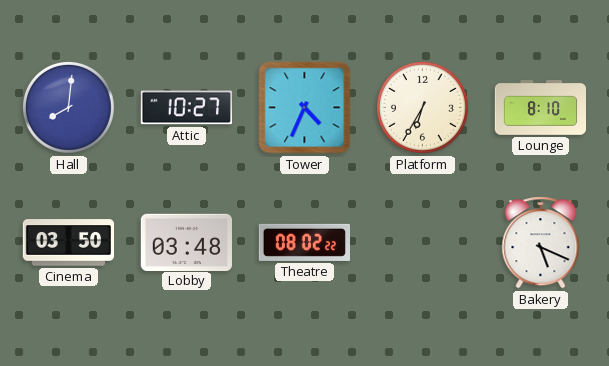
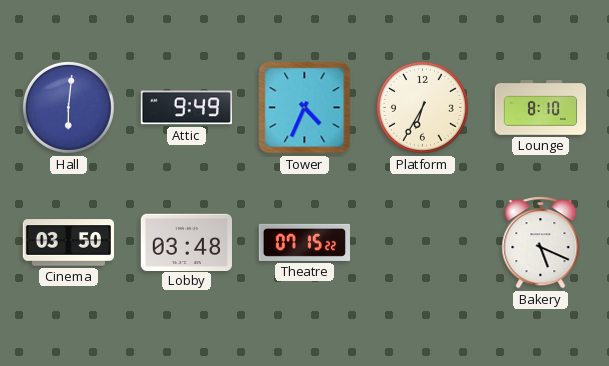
Hall: 8:01 -> 6:01
Attic: 10:27 -> 9:49
Theatre: 08:02 -> 07:15
